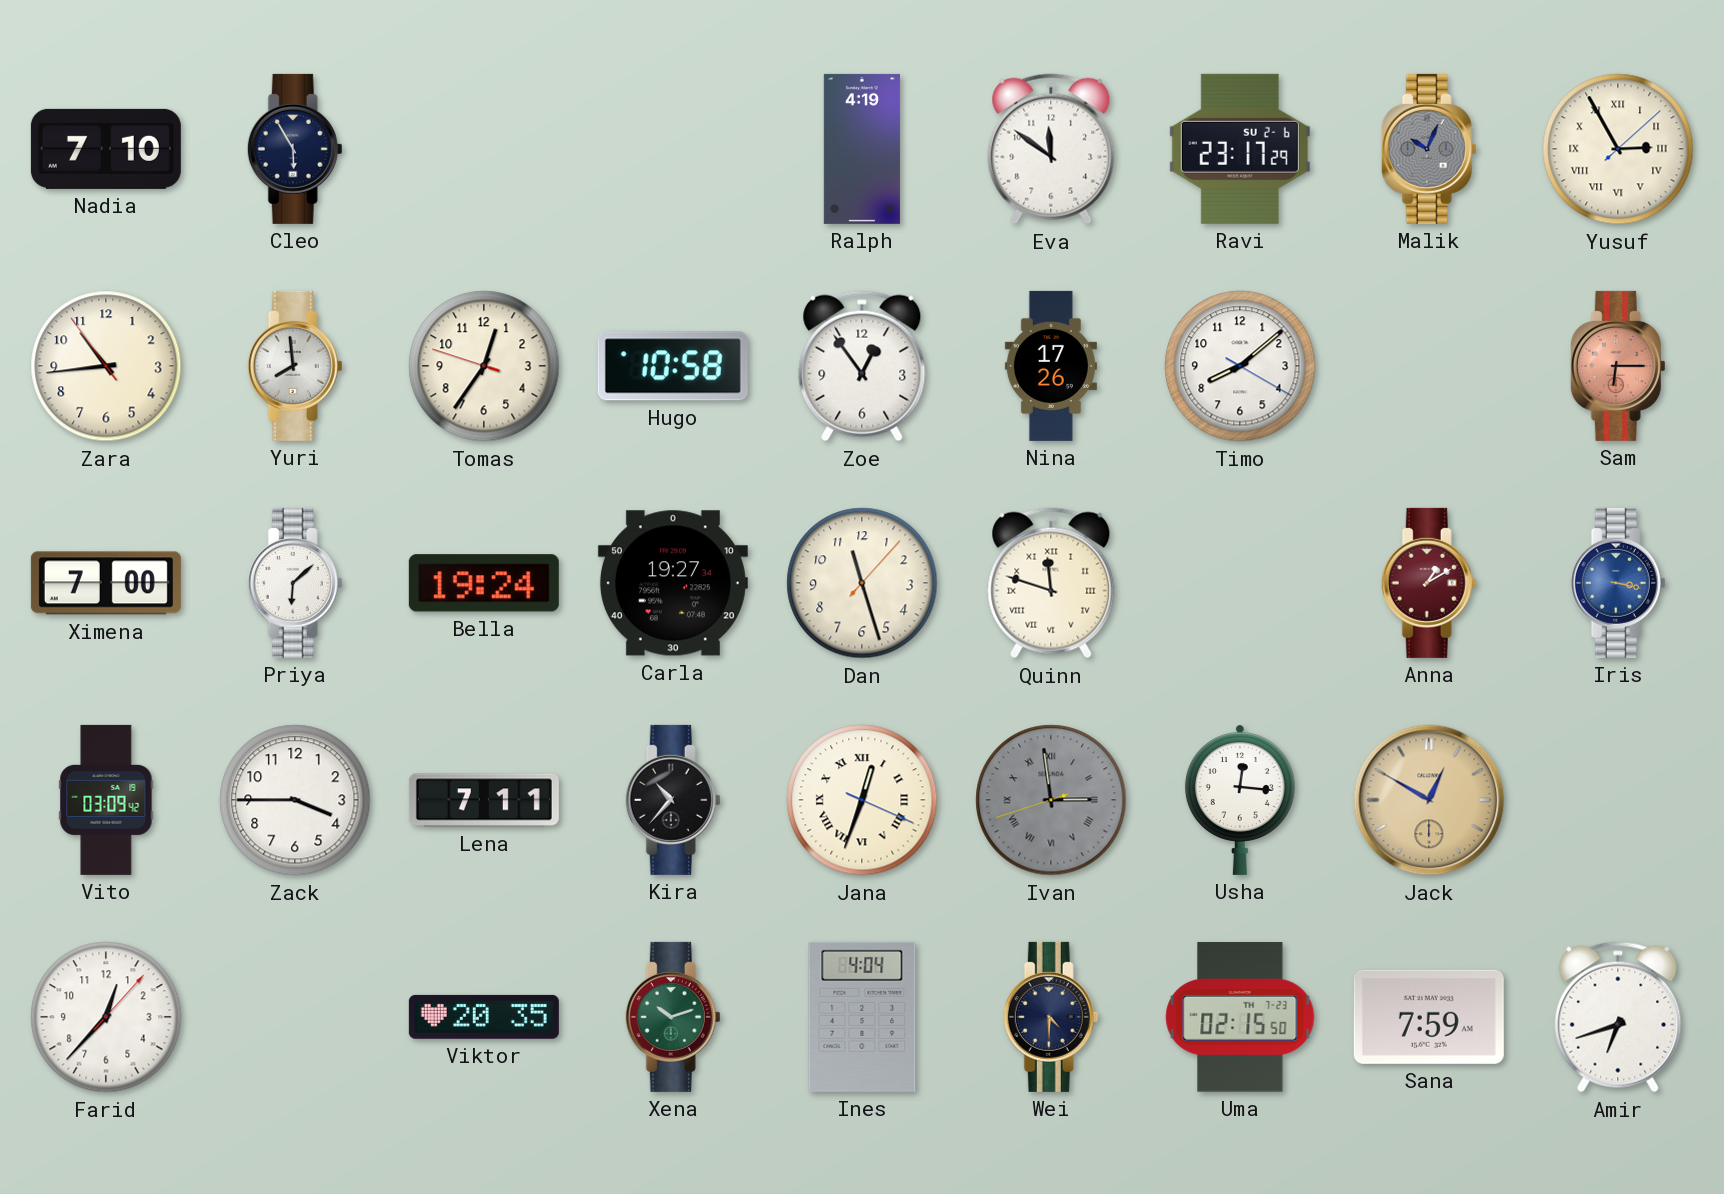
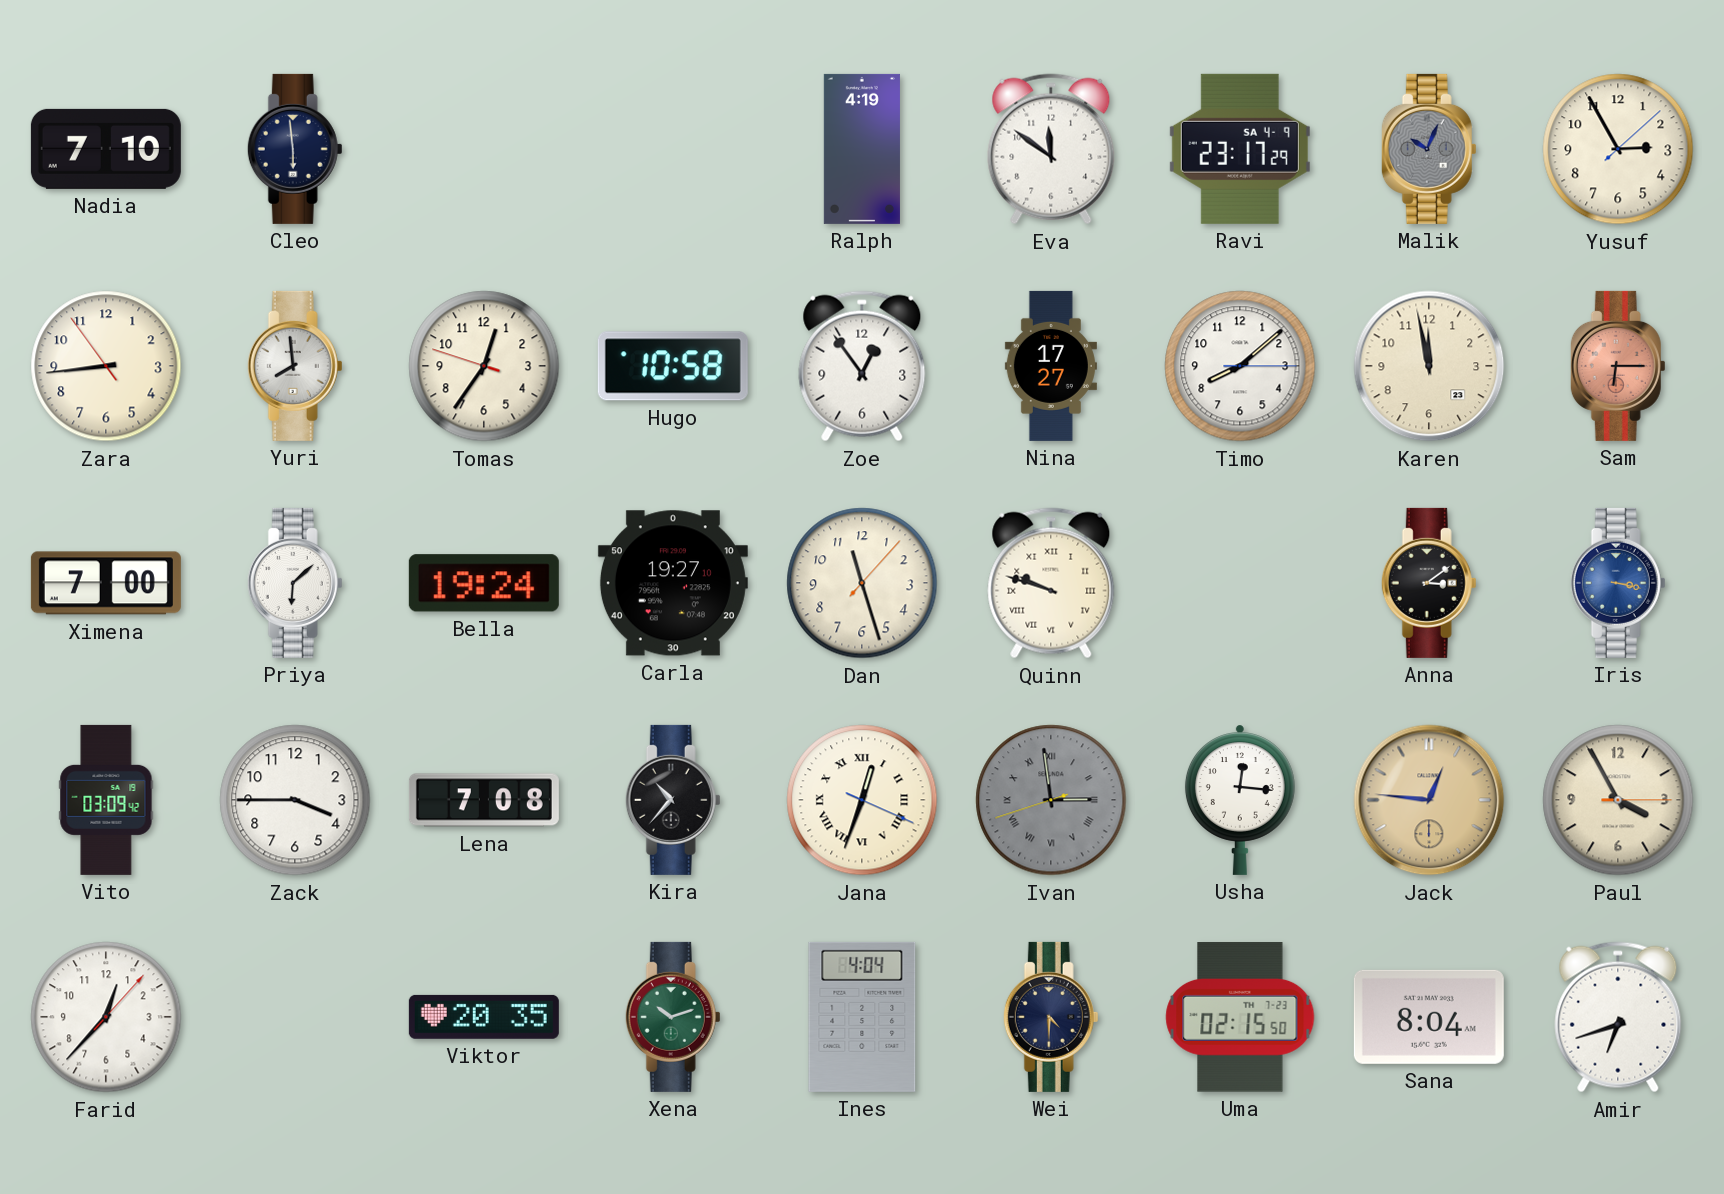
Cleo: 5:55 -> 5:59
Ravi date: SU 2-6 -> SA 4-9
Yusuf numerals: Roman -> Arabic
Zara: 10:43 -> 8:43
Nina: 17:26 -> 17:27
Timo: 8:08:20 -> 8:08:15
Karen: none -> 11:58
Carla: 19:27:34 -> 19:27:10
Quinn: 11:48 -> 9:48
Anna: 1:10 -> 3:09
Anna dial: burgundy -> black
Lena: 7:11 -> 7:08
Jack: 12:50 -> 12:46
Paul: none -> 3:55
Sana: 7:59 -> 8:04
